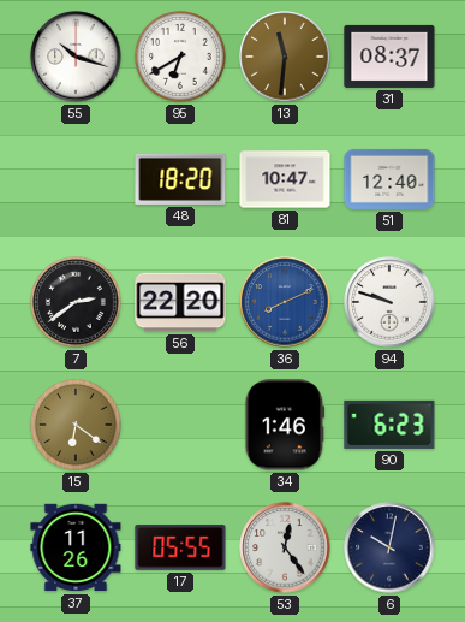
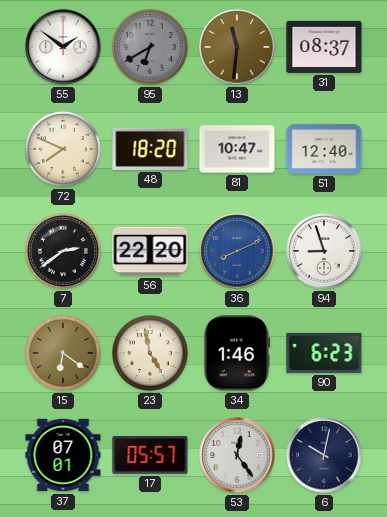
55: 10:18 -> 1:51
95 dial: white -> grey
72: none -> 7:49
94: 9:48 -> 8:57
23: none -> 4:58
37: 11:26 -> 07:01
17: 05:55 -> 05:57
